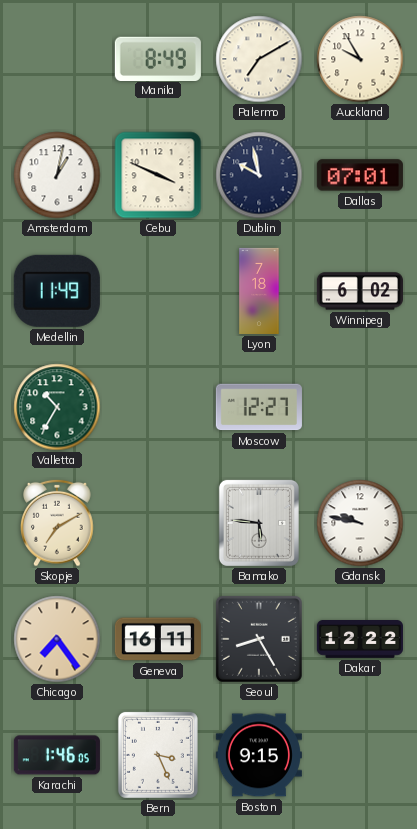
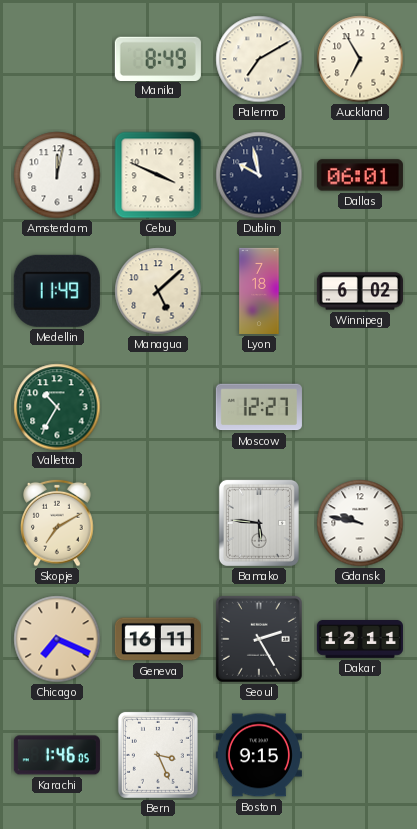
Auckland: 9:55 -> 6:55
Amsterdam: 1:02 -> 12:02
Dallas: 07:01 -> 06:01
Managua: none -> 5:08
Chicago: 7:24 -> 7:19
Seoul: 8:25 -> 2:25
Dakar: 12:22 -> 12:11
